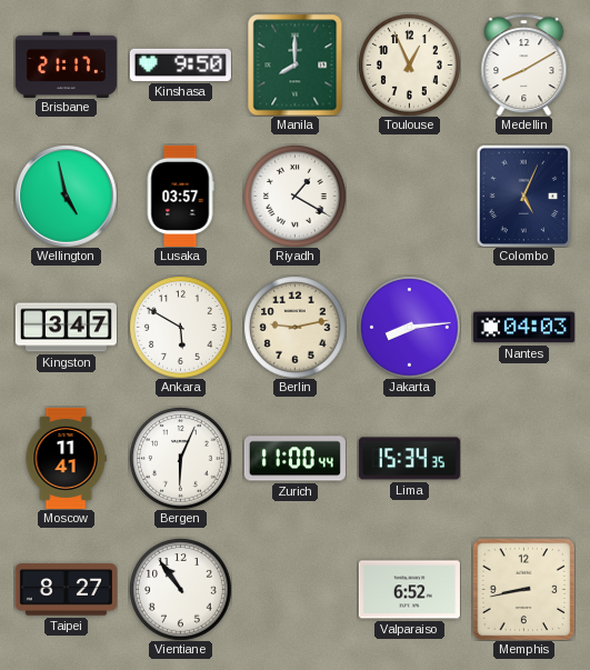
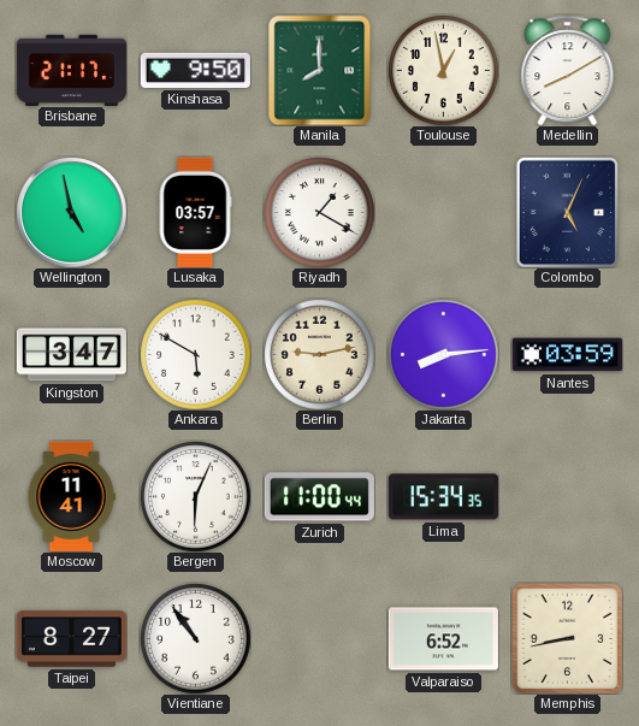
Toulouse: 12:56 -> 12:58
Nantes: 04:03 -> 03:59
